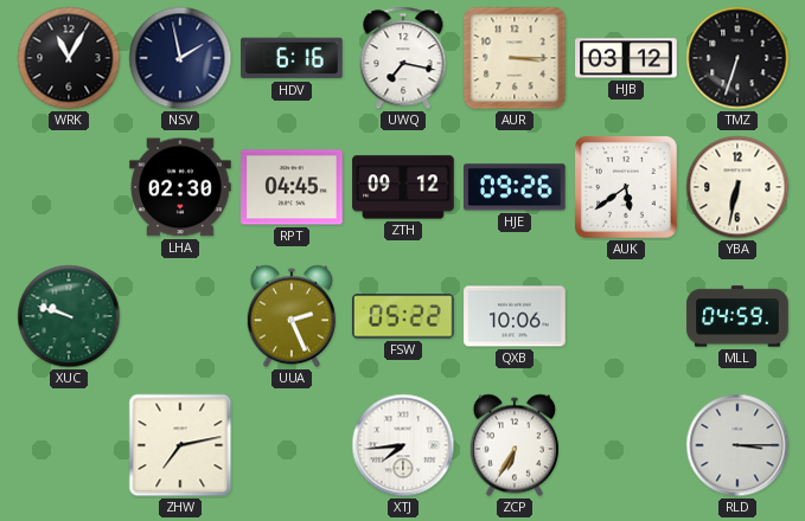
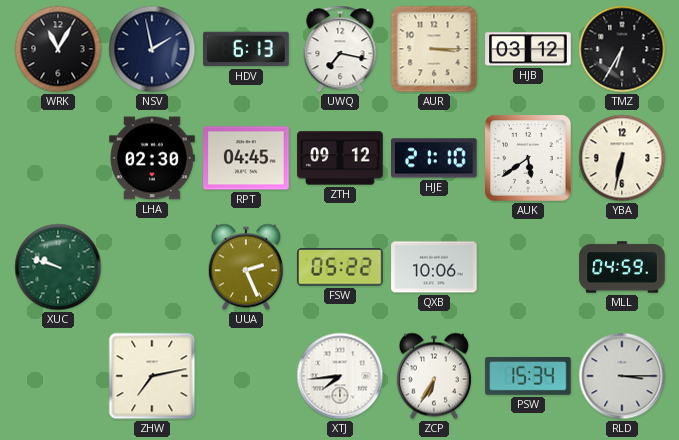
HDV: 6:16 -> 6:13
TMZ: 6:33 -> 6:35
HJE: 09:26 -> 21:10
PSW: none -> 15:34
